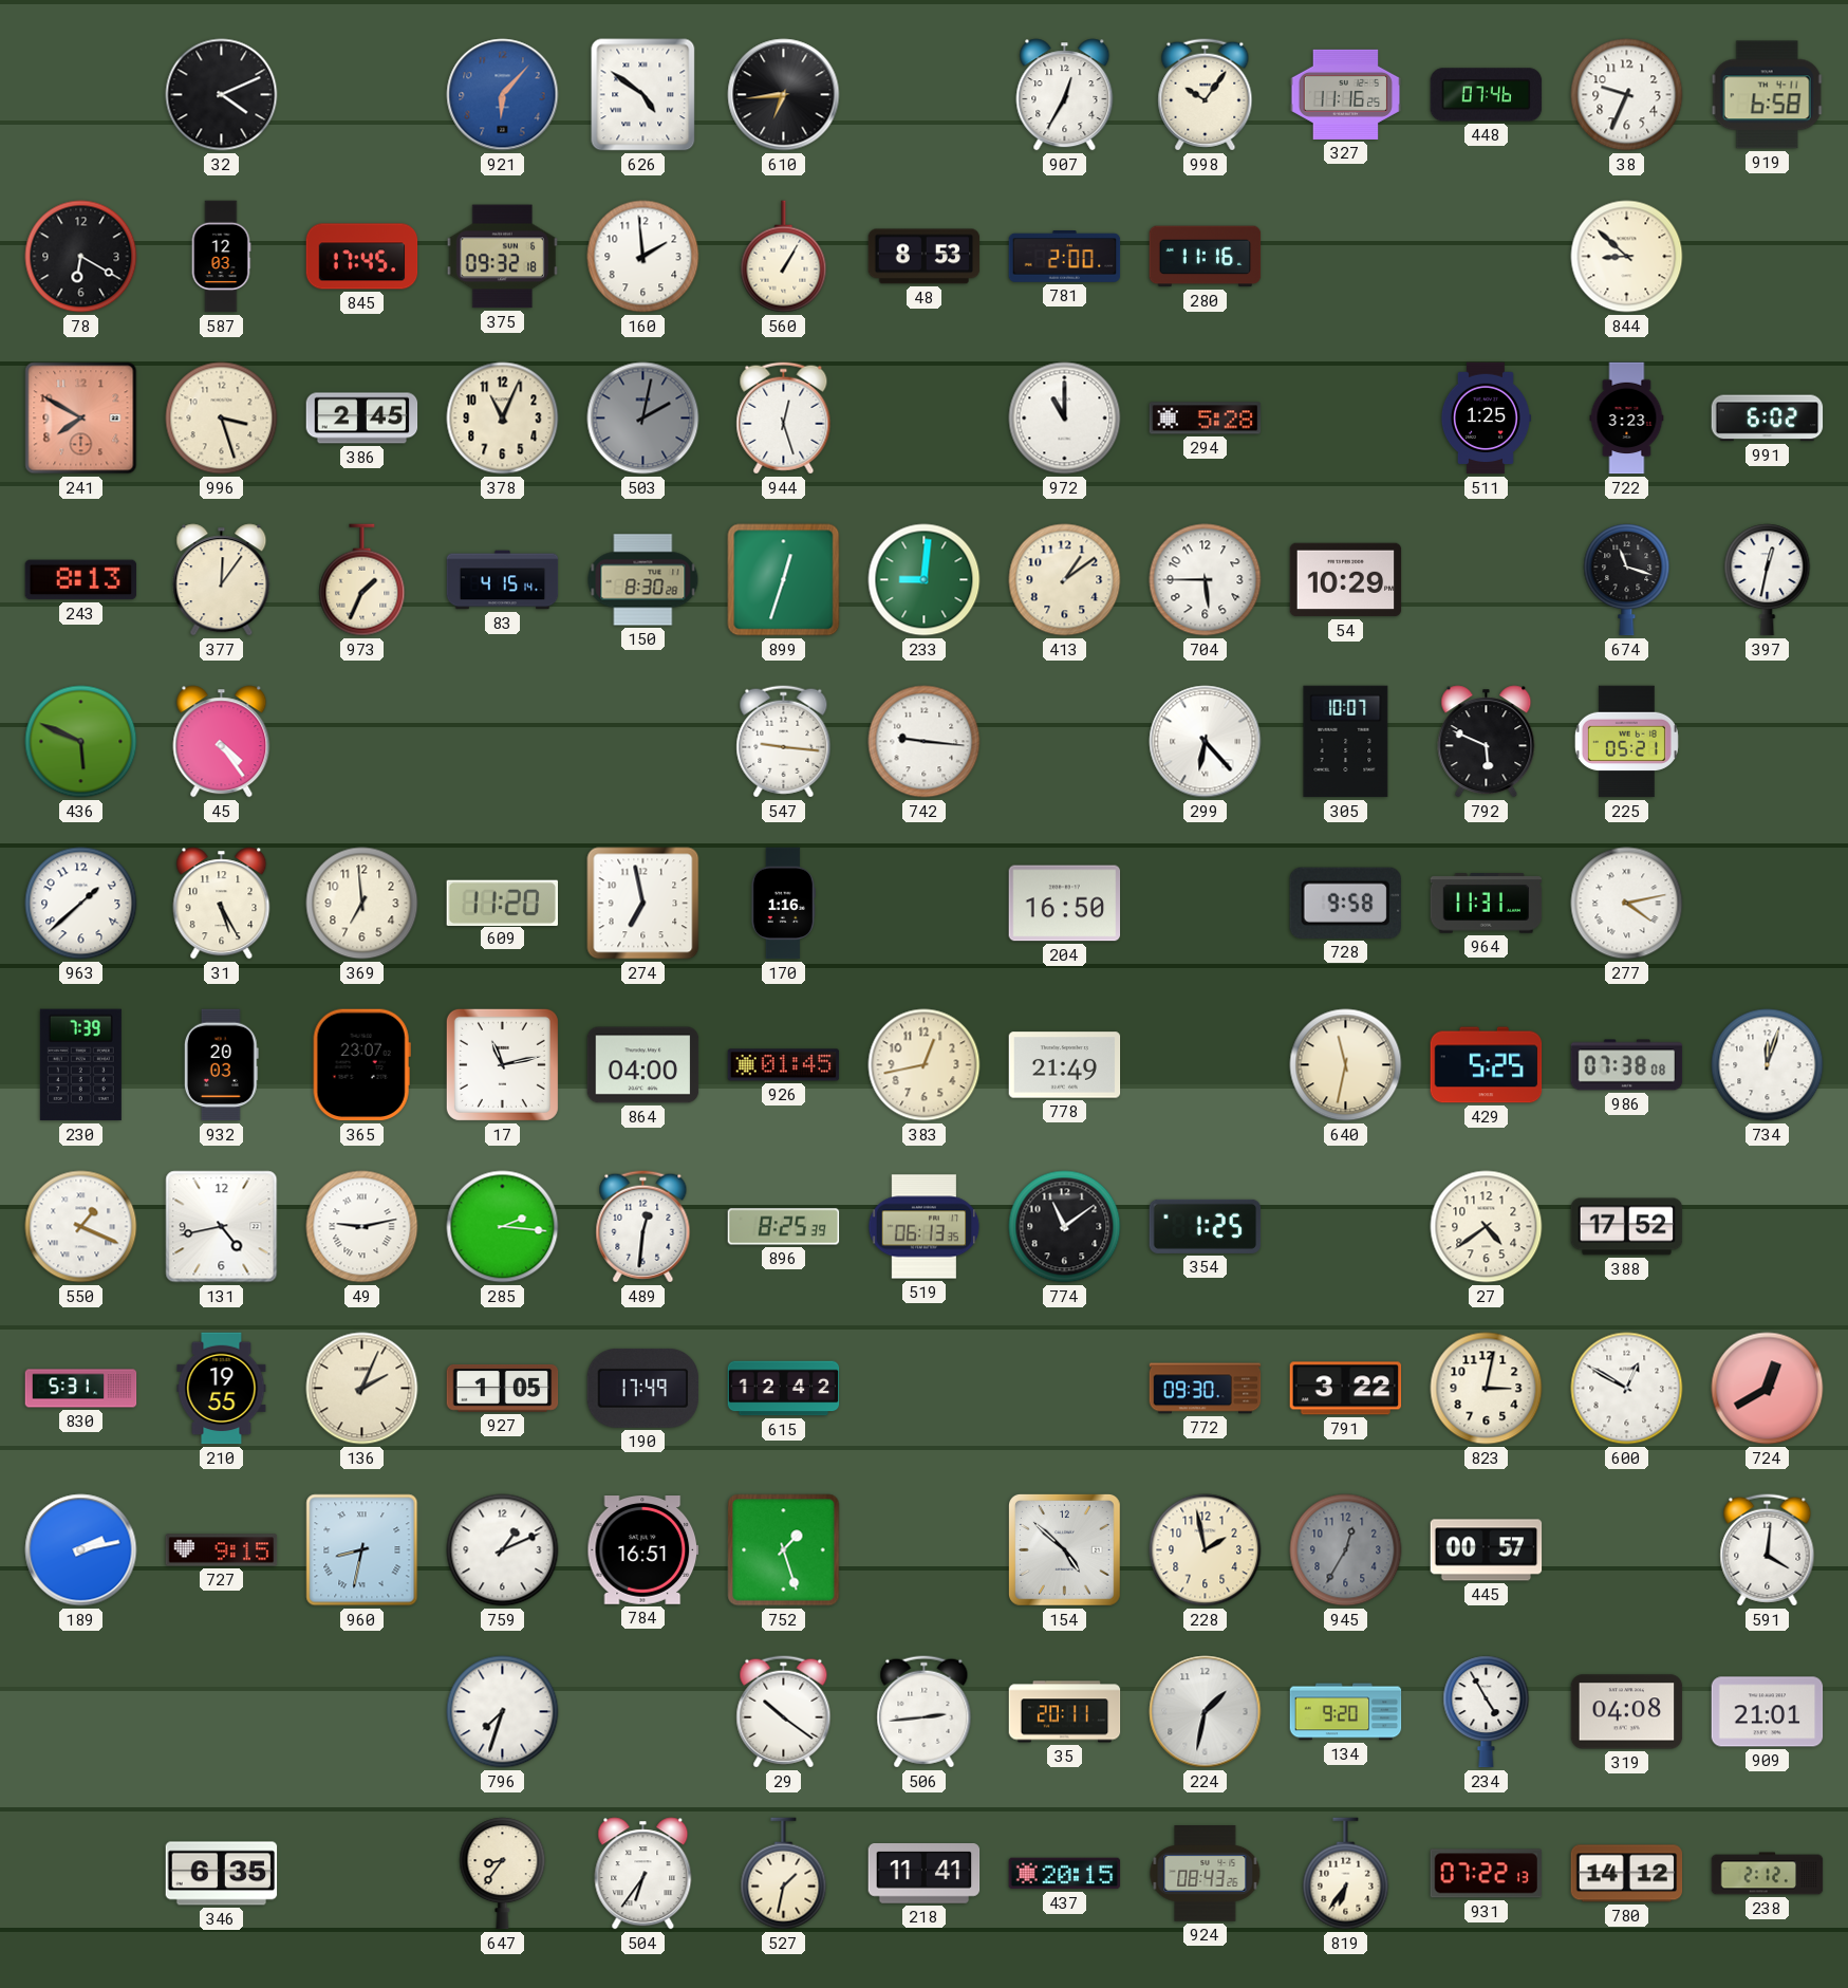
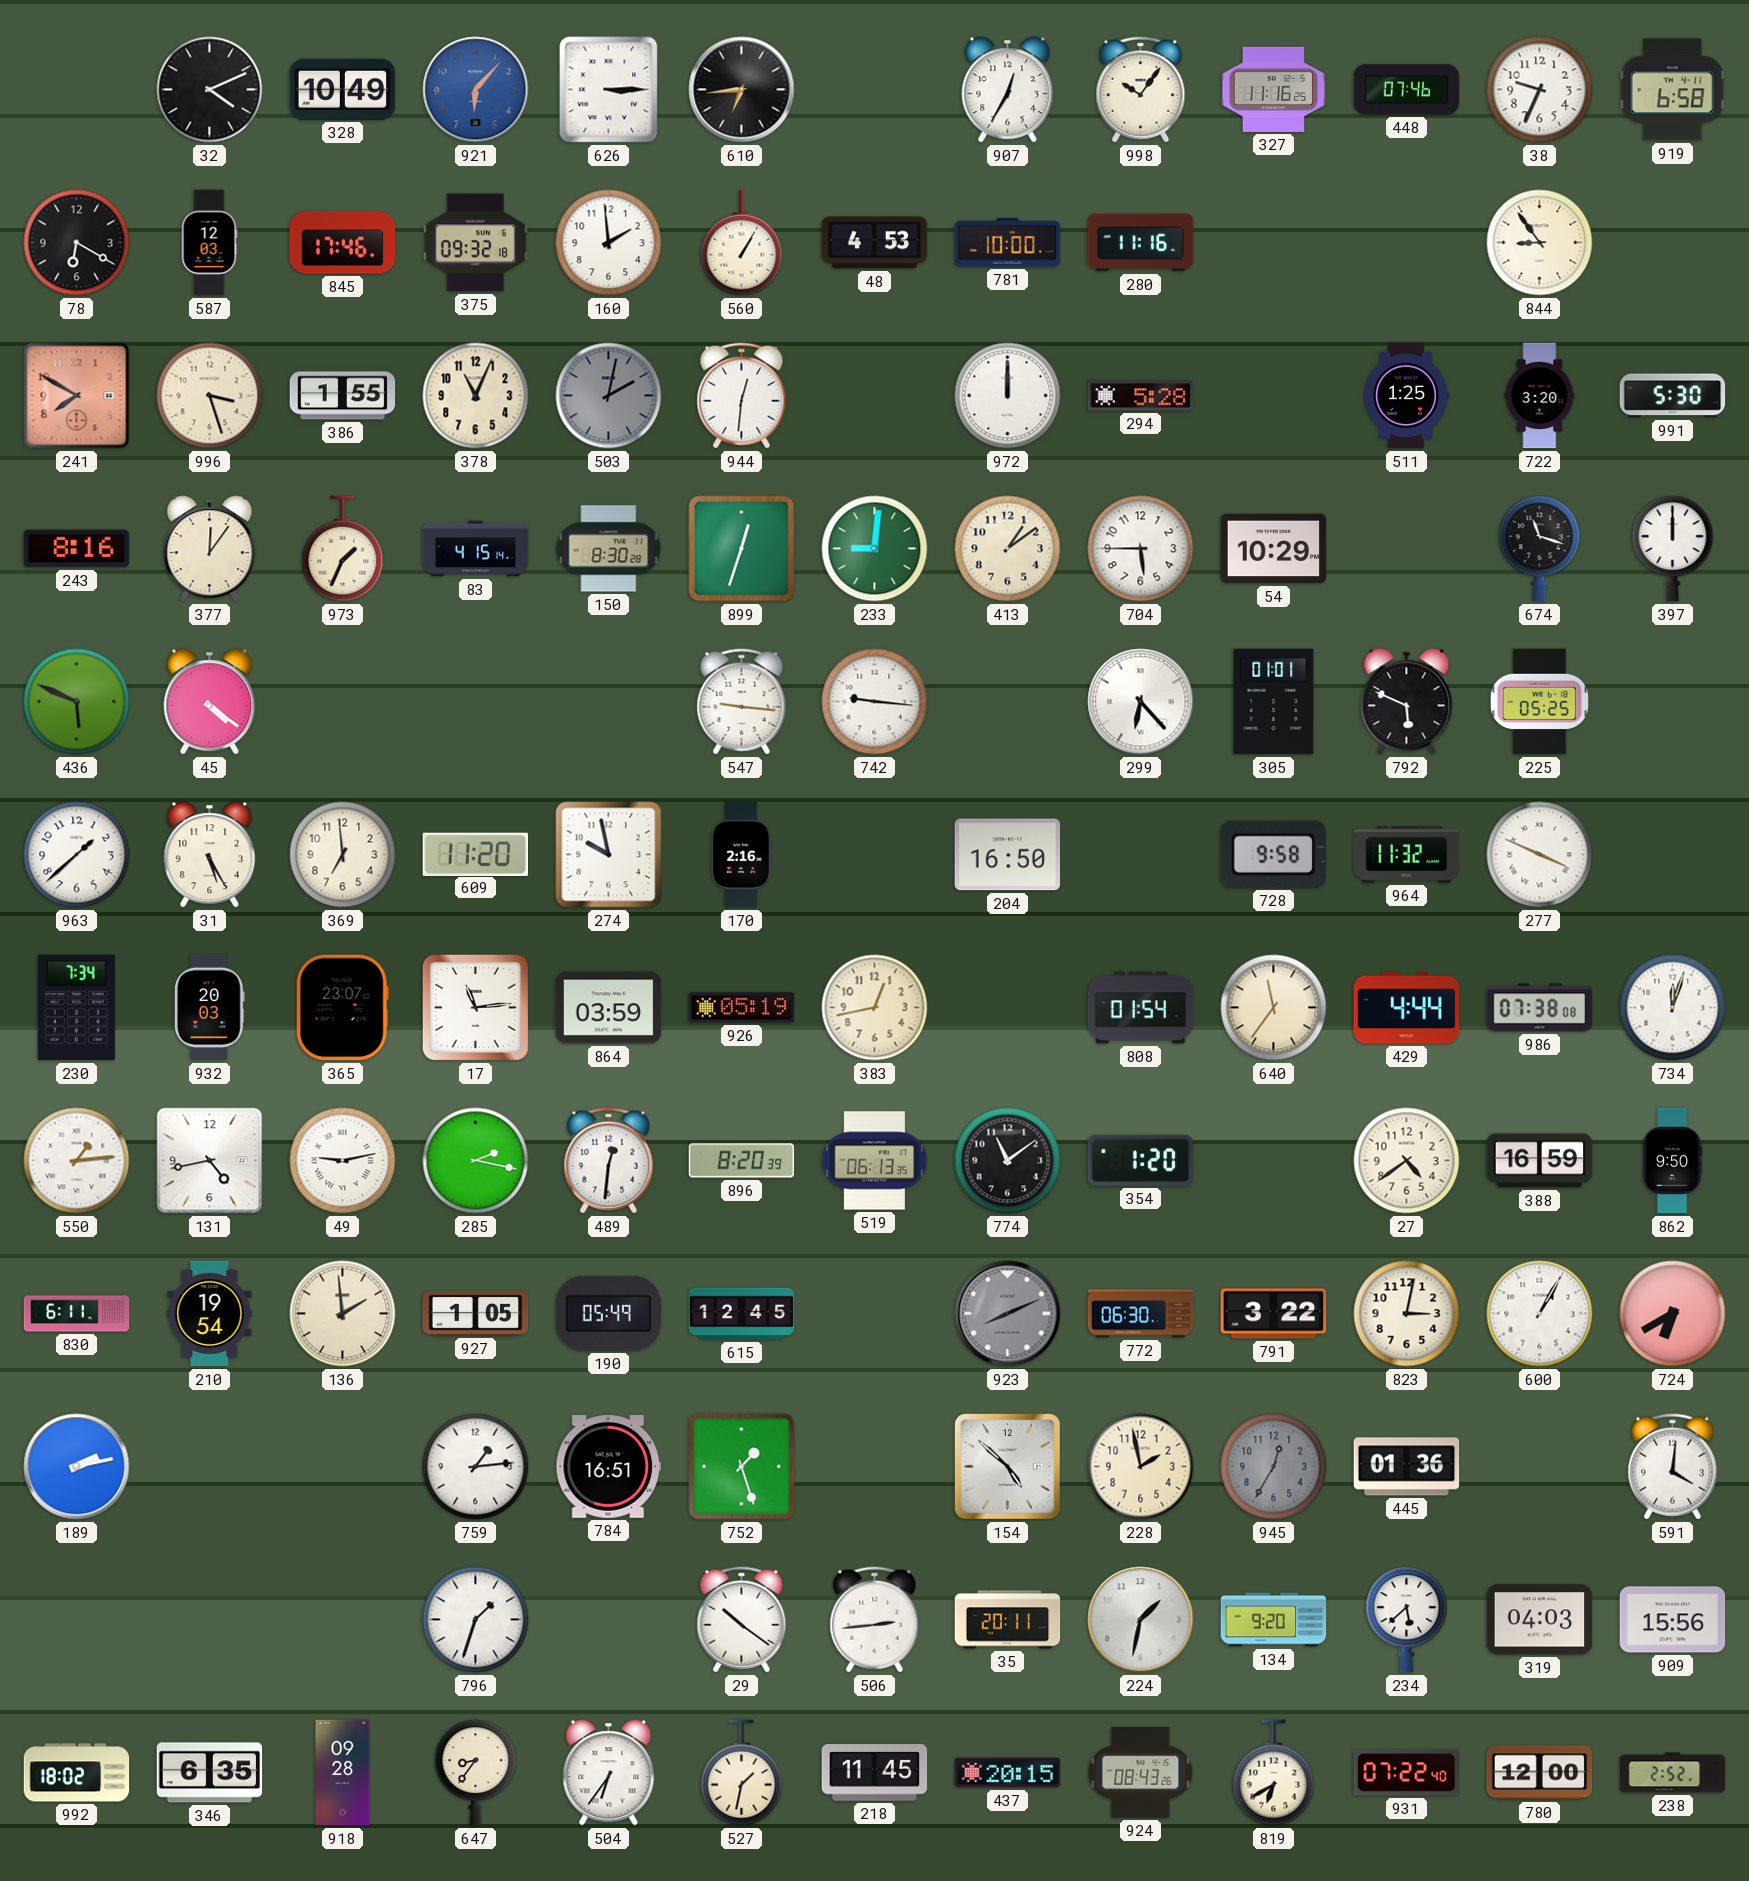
328: none -> 10:49
626: 4:51 -> 3:15
845: 17:45 -> 17:46
48: 8:53 -> 4:53
781: 2:00 -> 10:00
844: 8:52 -> 8:54
386: 2:45 -> 1:55
944: 12:27 -> 12:31
972: 11:00 -> 12:00
722: 3:23 -> 3:20
991: 6:02 -> 5:30
243: 8:13 -> 8:16
397: 12:32 -> 12:00
45: 4:24 -> 4:21
305: 10:07 -> 01:01
225: 05:21 -> 05:25
274: 6:58 -> 9:58
170: 1:16 -> 2:16
964: 11:31 -> 11:32
277: 4:13 -> 3:49
230: 7:39 -> 7:34
17: 11:13 -> 11:14
864: 04:00 -> 03:59
926: 01:45 -> 05:19
778: 21:49 -> none
808: none -> 01:54
640: 11:32 -> 11:36
429: 5:25 -> 4:44
550: 1:19 -> 1:14
285: 2:16 -> 2:17
896: 8:25 -> 8:20
354: 1:25 -> 1:20
388: 17:52 -> 16:59
862: none -> 9:50
830: 5:31 -> 6:11
210: 19:55 -> 19:54
136: 2:04 -> 1:59
190: 17:49 -> 05:49
615: 12:42 -> 12:45
923: none -> 8:11
772: 09:30 -> 06:30
600: 12:50 -> 1:05
724: 12:40 -> 6:40
727: 9:15 -> none
960: 8:32 -> none
759: 1:11 -> 1:14
445: 00:57 -> 01:36
796: 7:33 -> 1:33
234: 4:55 -> 5:38
319: 04:08 -> 04:03
909: 21:01 -> 15:56
992: none -> 18:02
918: none -> 09:28
218: 11:41 -> 11:45
819: 6:36 -> 6:40
931: 07:22:13 -> 07:22:40
780: 14:12 -> 12:00
238: 2:12 -> 2:52
